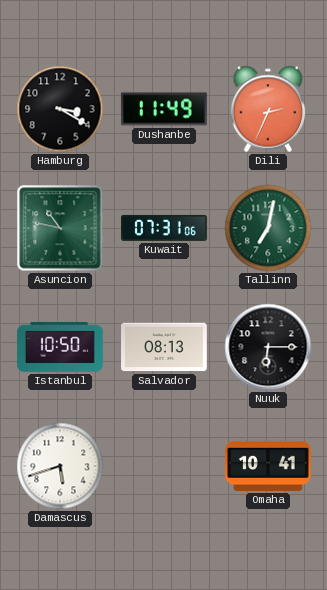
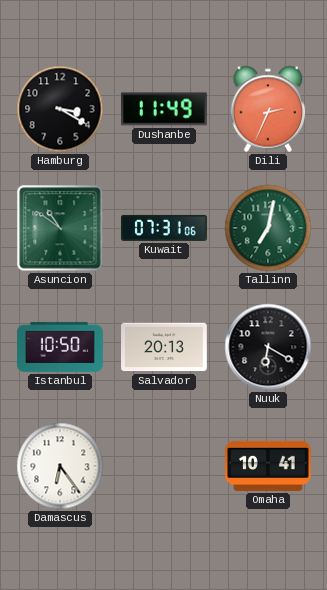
Asuncion: 10:47 -> 10:51
Salvador: 08:13 -> 20:13
Nuuk: 6:15 -> 6:20
Damascus: 5:42 -> 6:24
